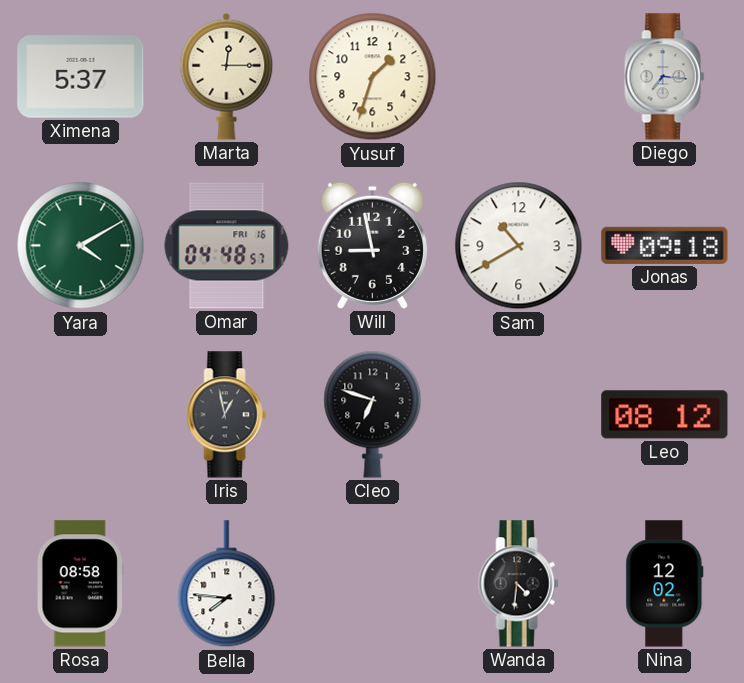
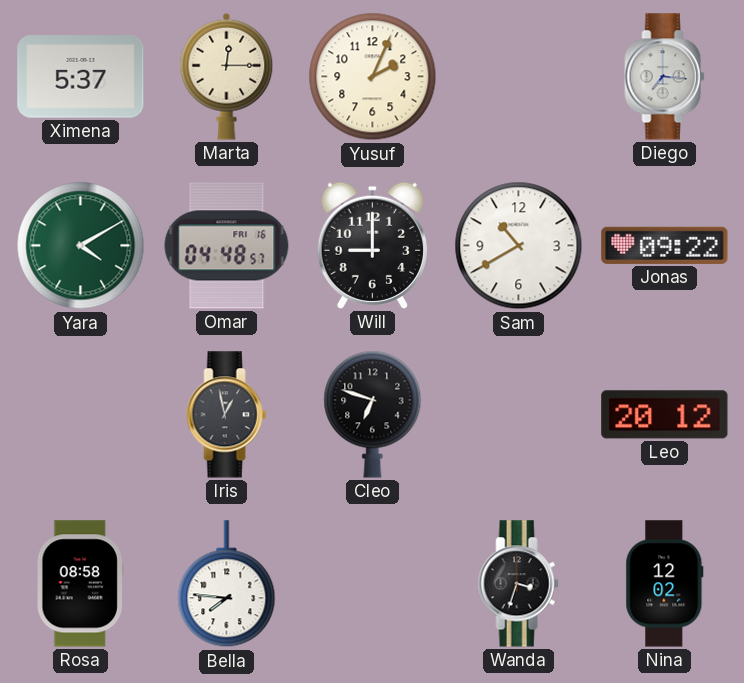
Yusuf: 1:33 -> 2:04
Will: 8:58 -> 9:00
Jonas: 09:18 -> 09:22
Leo: 08:12 -> 20:12
Wanda: 4:31 -> 3:33
